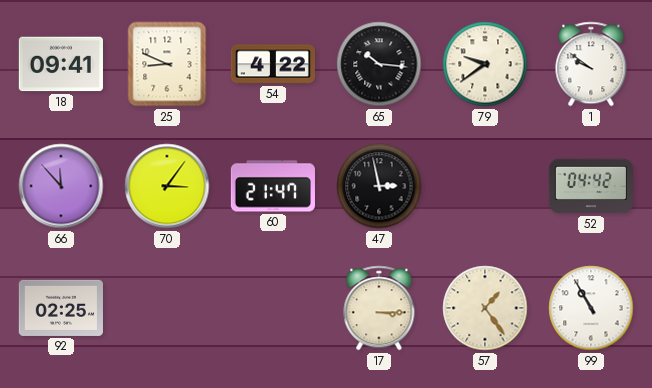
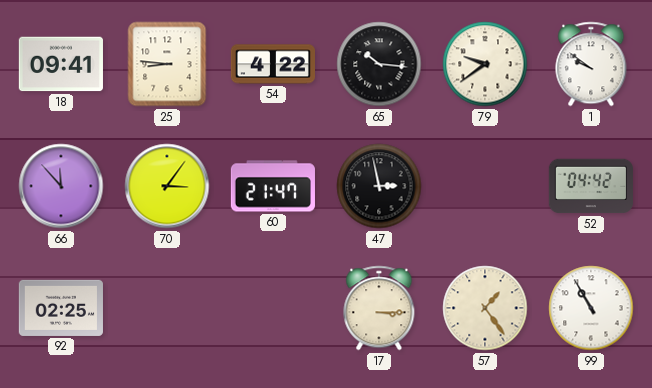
25: 8:49 -> 8:46
